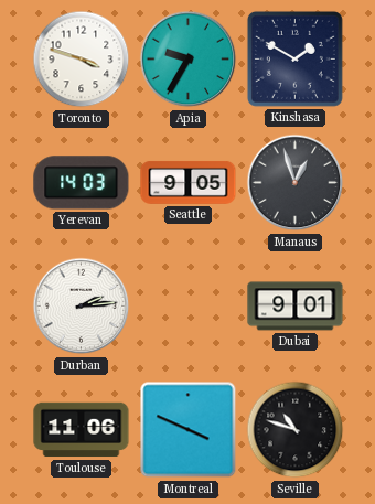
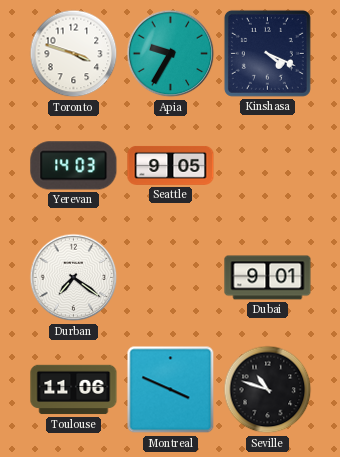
Kinshasa: 1:50 -> 4:19
Manaus: 12:57 -> none
Durban: 2:14 -> 7:21
